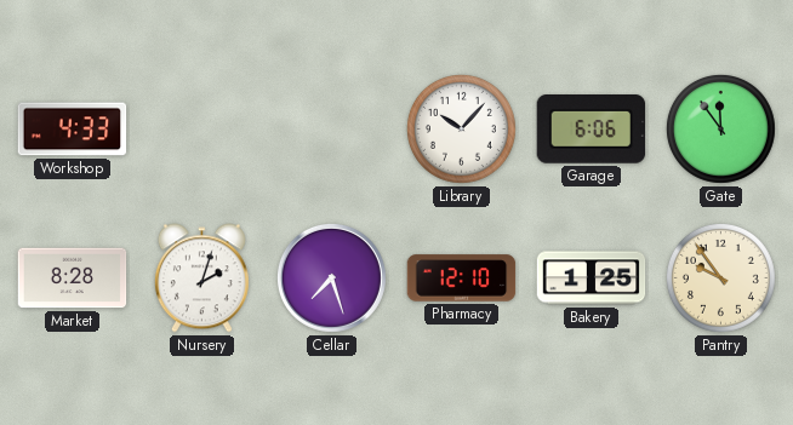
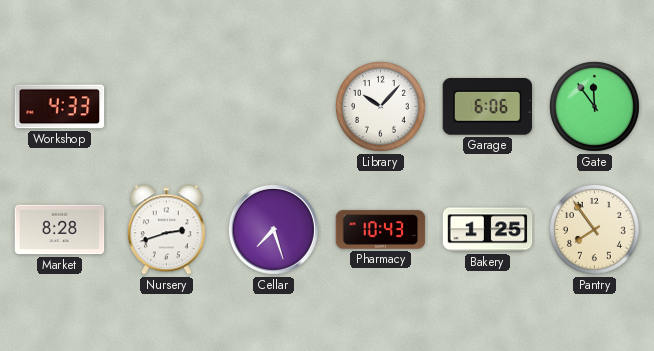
Nursery: 2:03 -> 2:42
Pharmacy: 12:10 -> 10:43
Pantry: 9:54 -> 7:54
